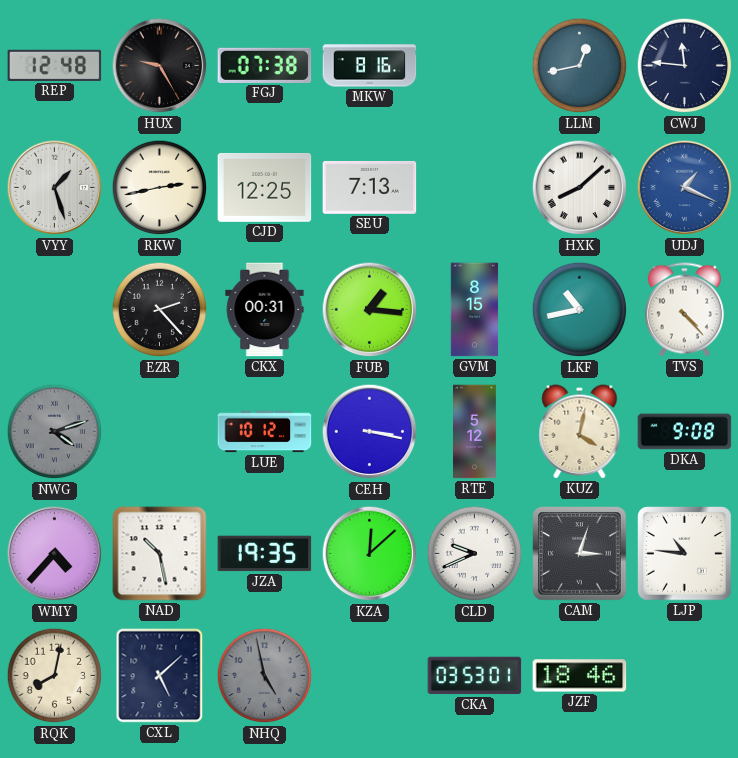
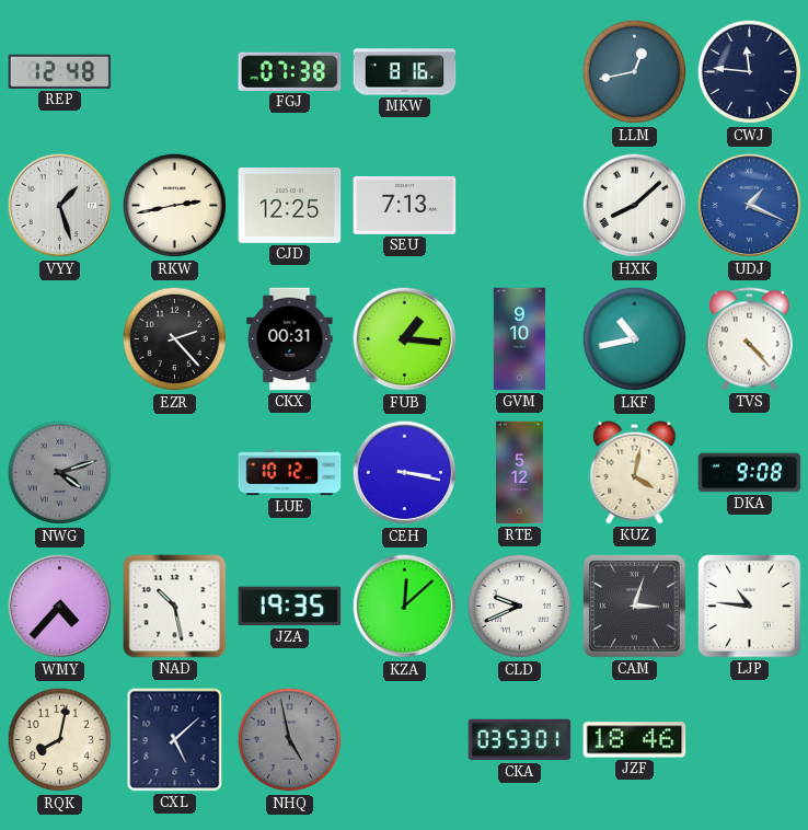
HUX: 9:25 -> none
GVM: 8:15 -> 9:10
